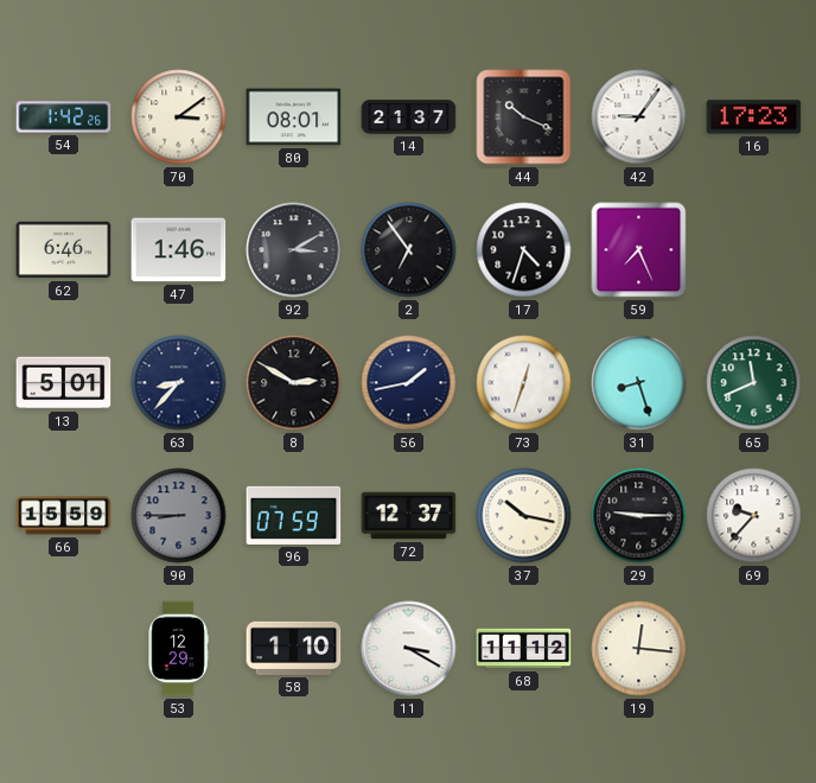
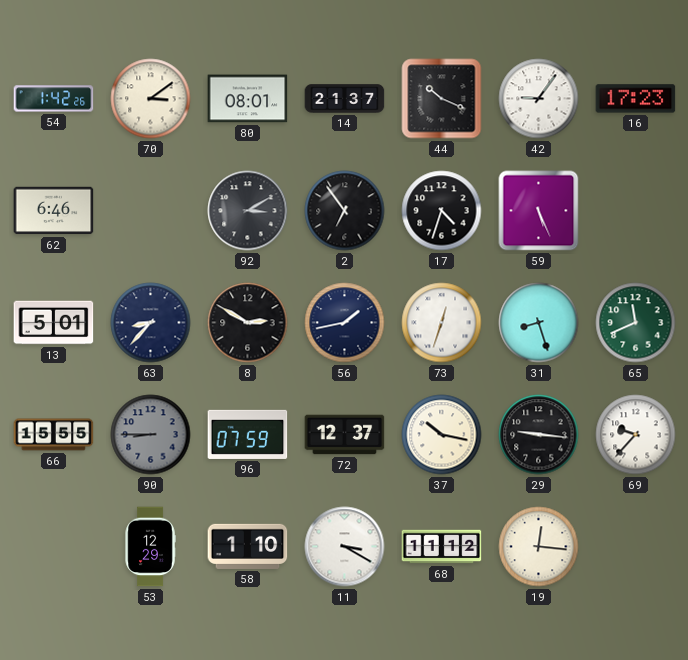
47: 1:46 -> none
59: 7:26 -> 5:26
66: 15:59 -> 15:55
29: 9:15 -> 9:16
